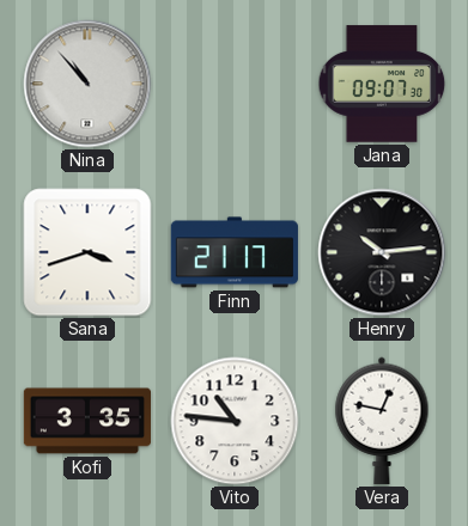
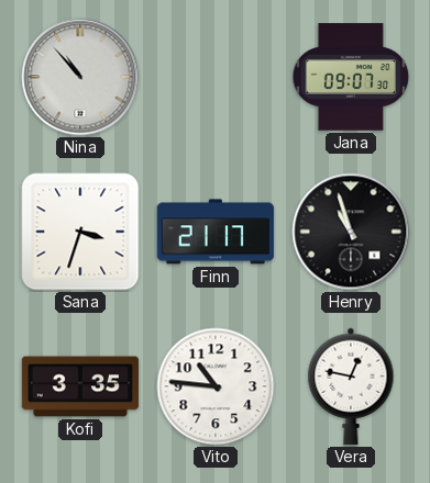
Sana: 3:42 -> 3:33
Henry: 10:14 -> 10:57
